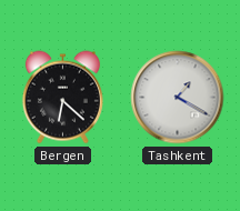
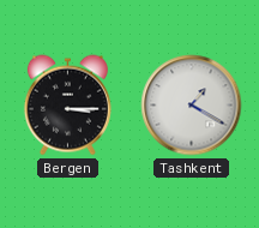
Bergen: 6:22 -> 3:15
